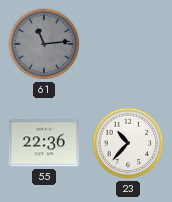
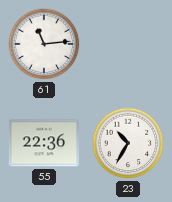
61 dial: grey -> white
23: 10:37 -> 10:35
